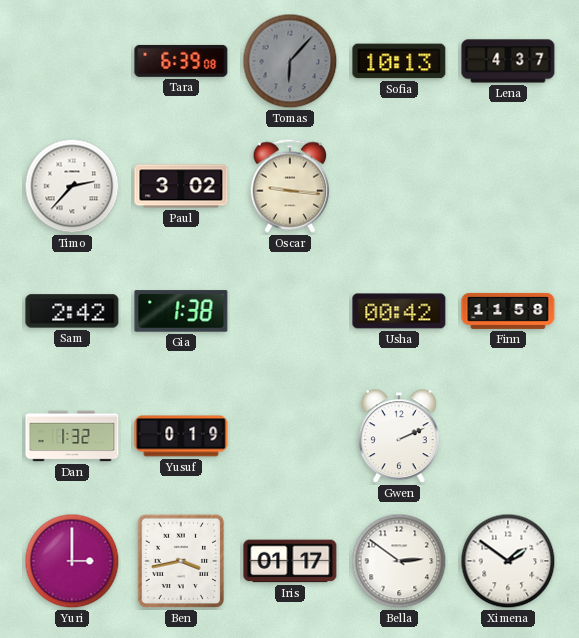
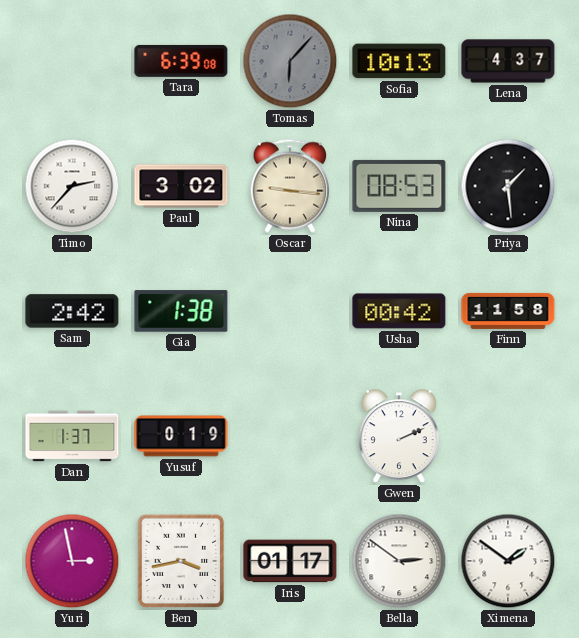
Nina: none -> 08:53
Priya: none -> 1:29
Dan: 1:32 -> 1:37
Yuri: 3:00 -> 2:58
